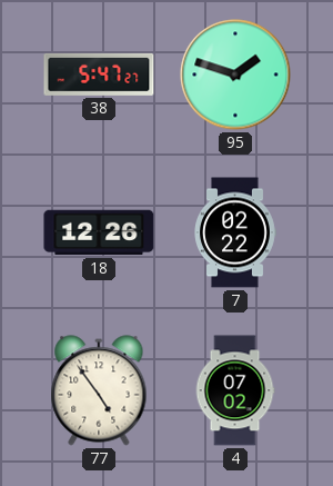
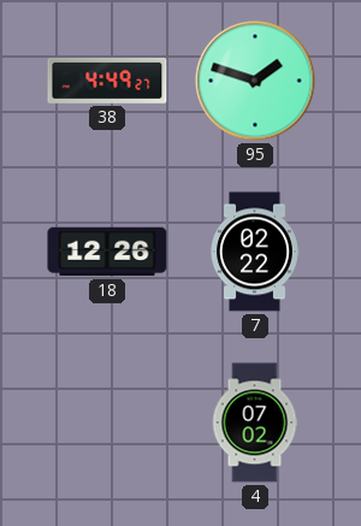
38: 5:47 -> 4:49
77: 4:54 -> none
